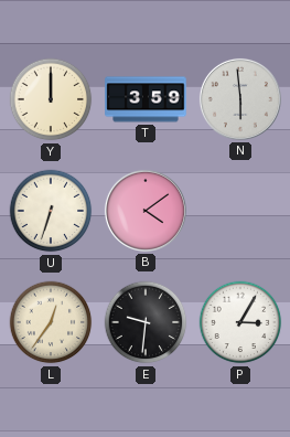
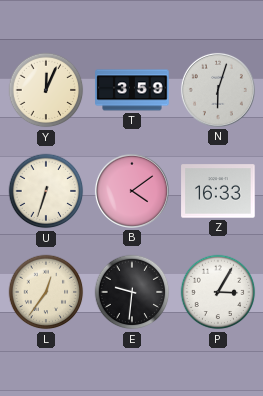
Y: 12:00 -> 12:04
N: 5:59 -> 6:03
Z: none -> 16:33
